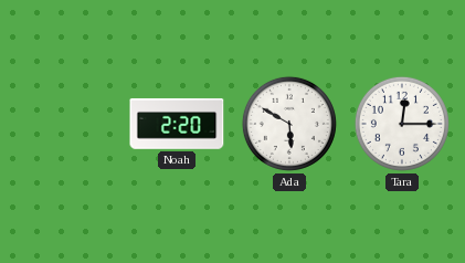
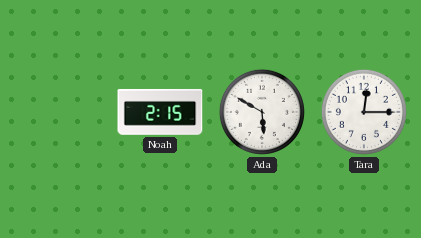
Noah: 2:20 -> 2:15
